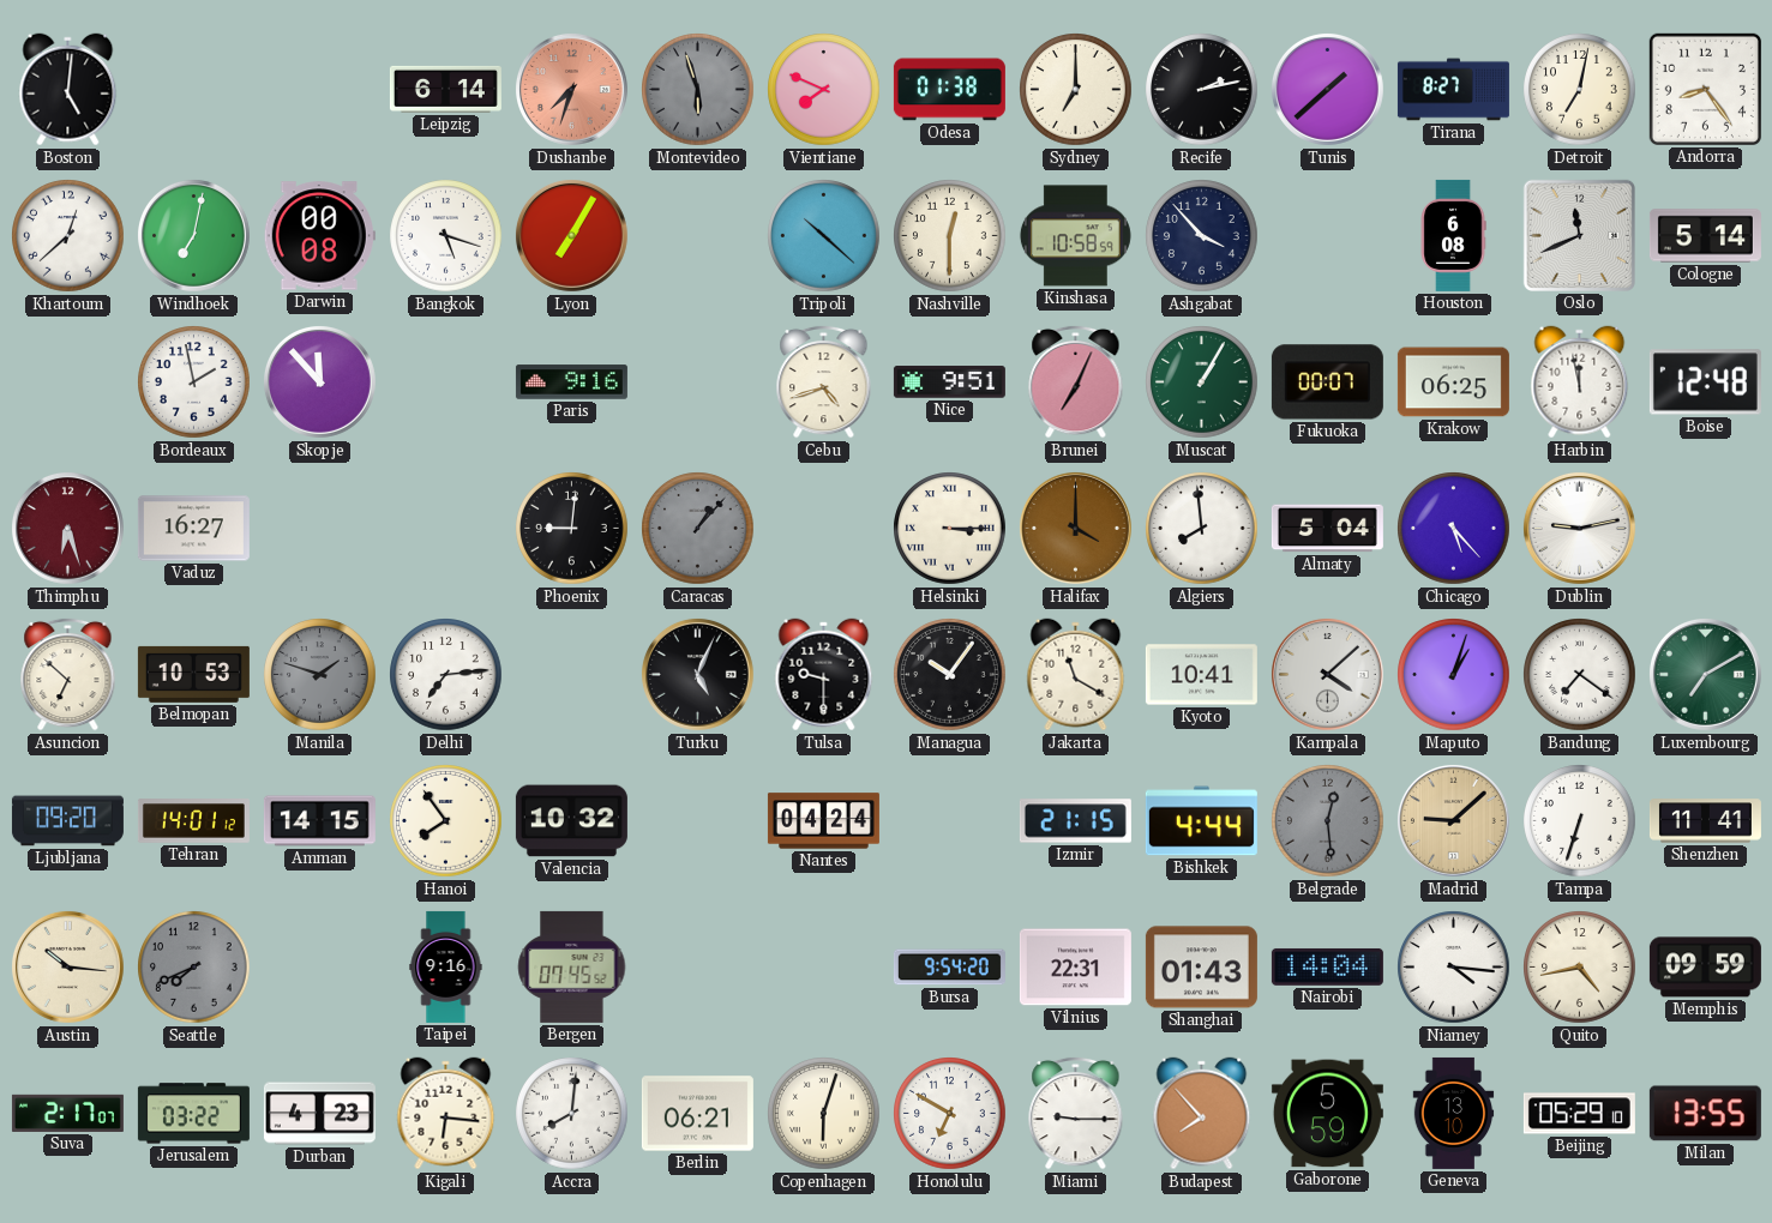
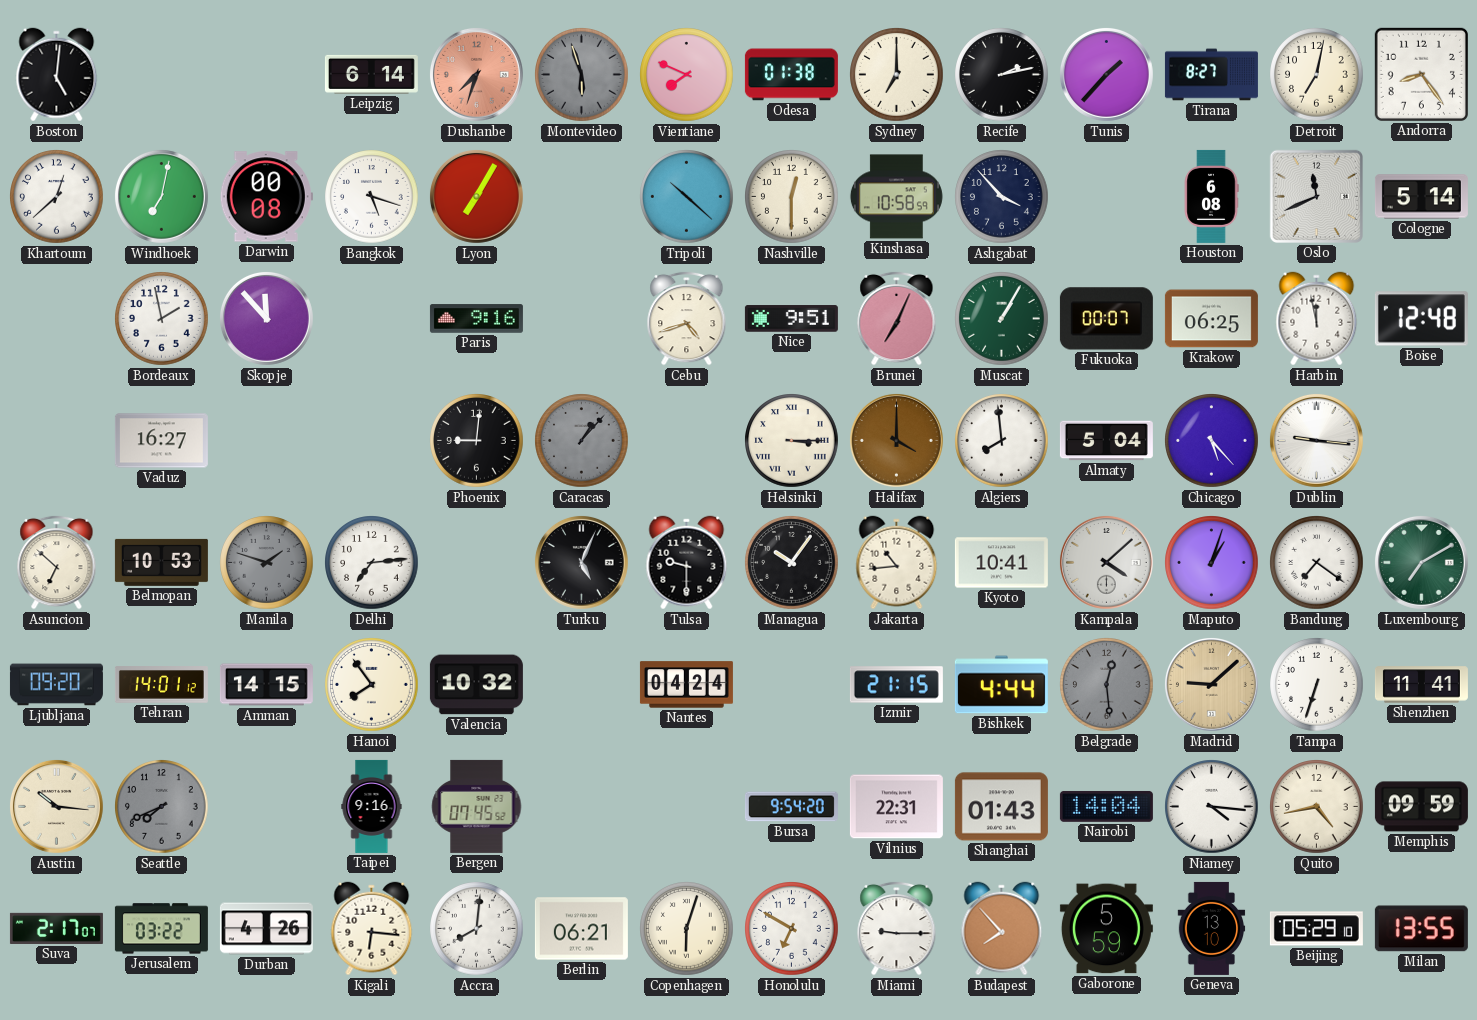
Tunis: 1:38 -> 1:37
Thimphu: 6:27 -> none
Dublin: 9:13 -> 9:16
Jakarta: 11:20 -> 10:44
Durban: 4:23 -> 4:26
